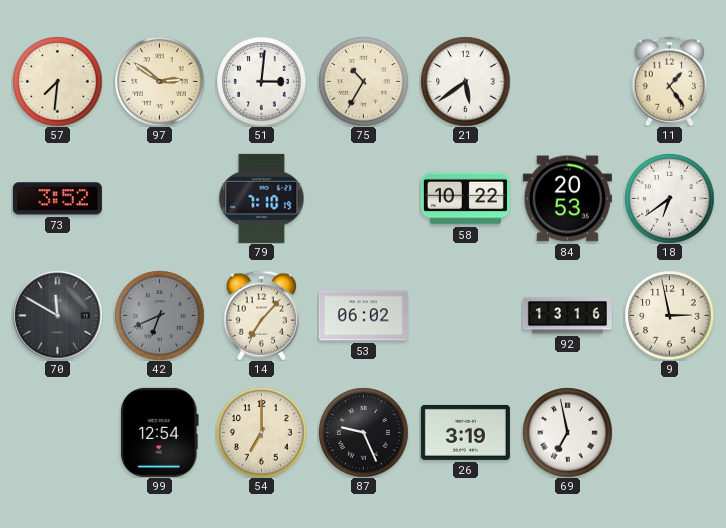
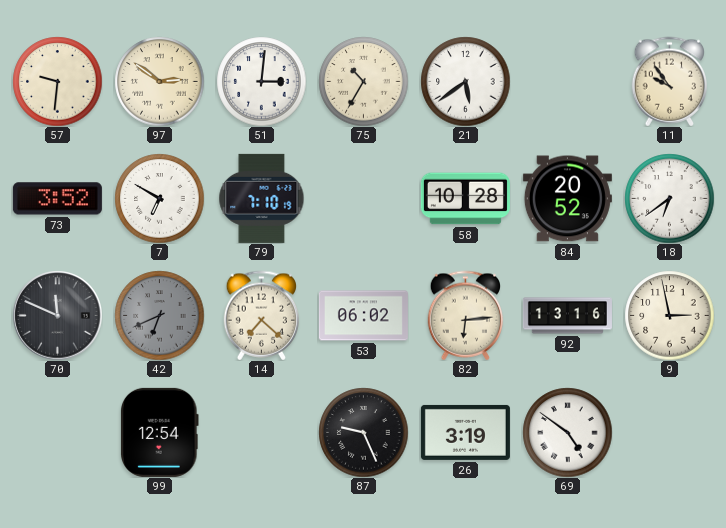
57: 7:31 -> 9:31
11: 1:24 -> 9:54
7: none -> 6:50
58: 10:22 -> 10:28
84: 20:53 -> 20:52
70: 11:50 -> 11:49
14: 7:07 -> 7:22
82: none -> 6:14
54: 7:00 -> none
69: 6:58 -> 4:51
